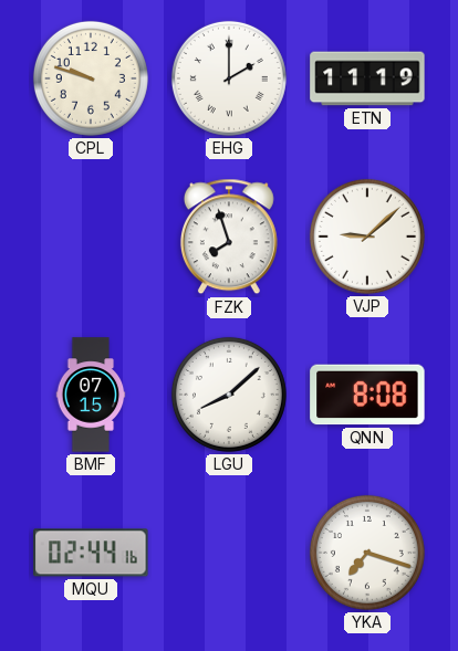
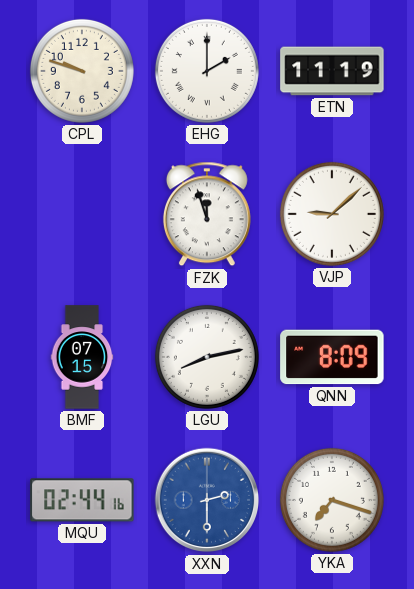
FZK: 7:57 -> 11:57
LGU: 8:08 -> 8:13
QNN: 8:08 -> 8:09
XXN: none -> 2:30
